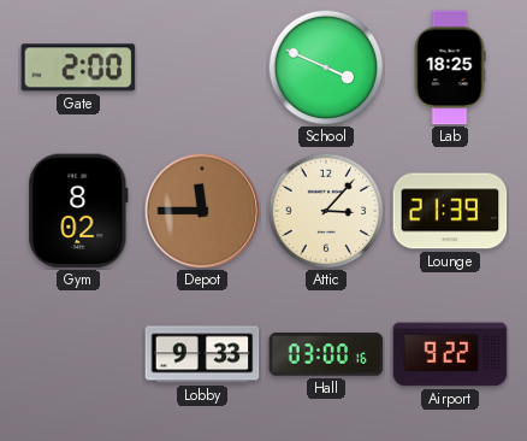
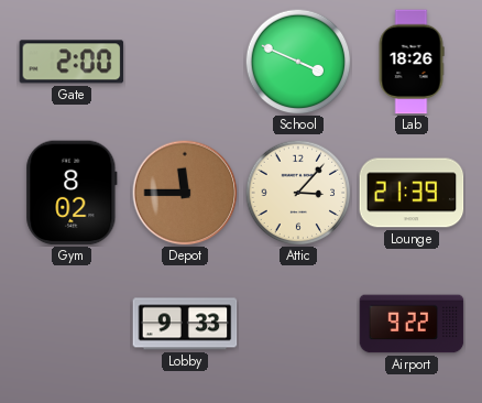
Lab: 18:25 -> 18:26
Hall: 03:00 -> none
